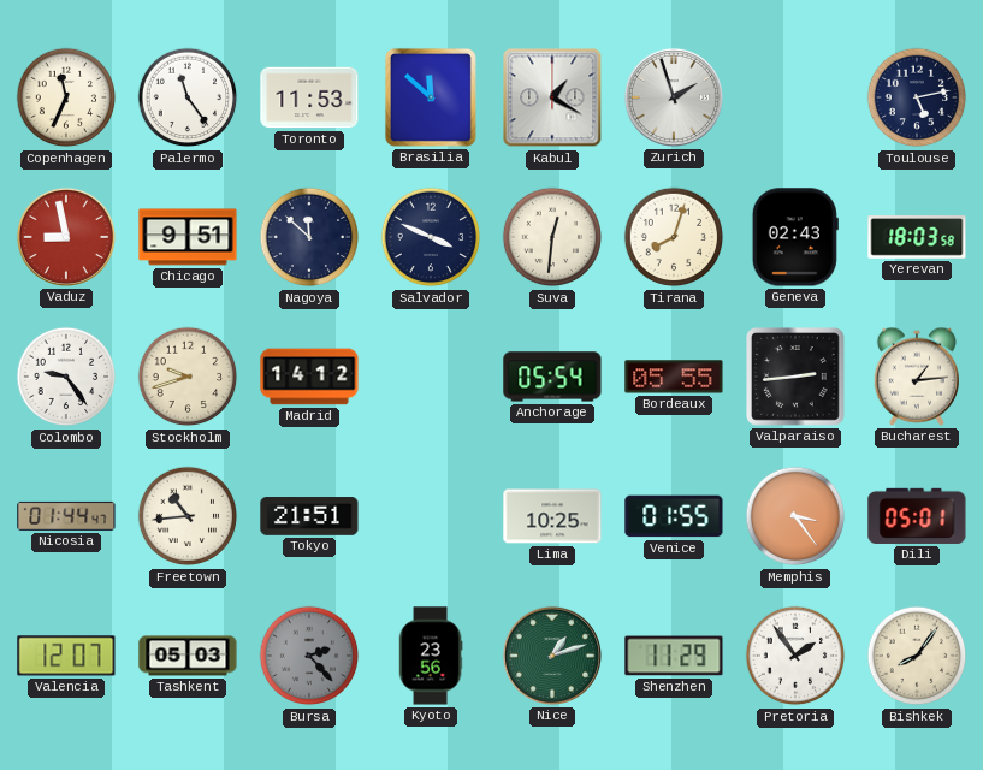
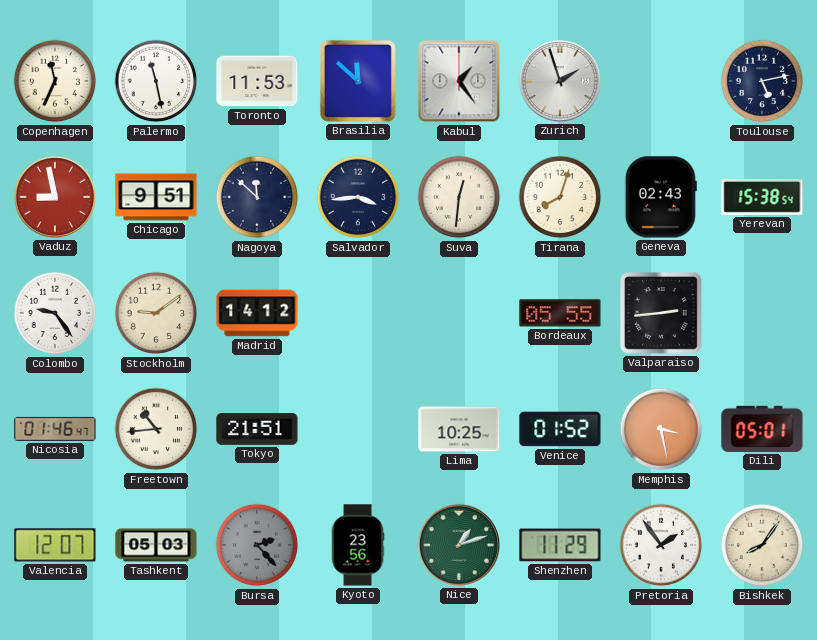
Palermo: 11:24 -> 11:28
Kabul: 1:20 -> 1:24
Salvador: 3:49 -> 3:44
Yerevan: 18:03 -> 15:38
Stockholm: 9:42 -> 9:09
Anchorage: 05:54 -> none
Bucharest: 1:14 -> none
Nicosia: 01:44 -> 01:46
Venice: 01:55 -> 01:52
Memphis: 3:24 -> 3:28
